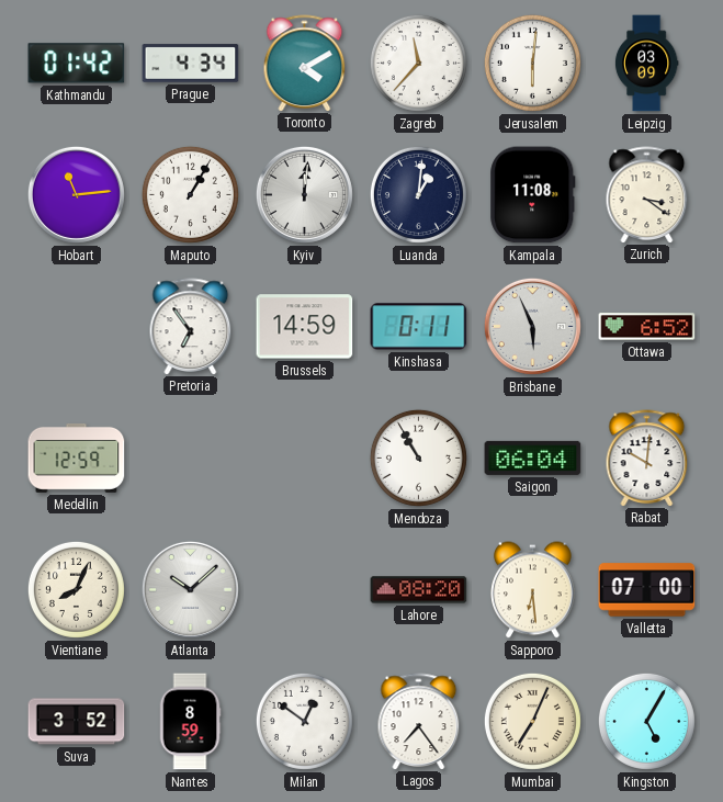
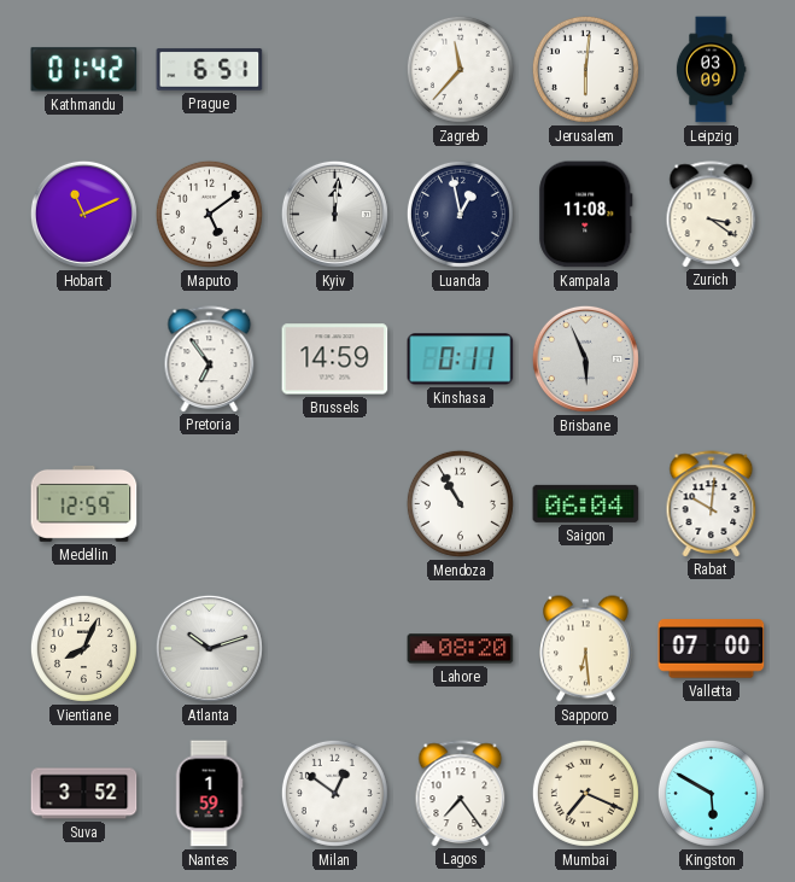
Prague: 4:34 -> 6:51
Toronto: 4:10 -> none
Hobart: 11:14 -> 11:11
Maputo: 1:05 -> 5:09
Luanda: 1:01 -> 12:58
Ottawa: 6:52 -> none
Atlanta: 10:08 -> 10:12
Nantes: 8:59 -> 1:59
Mumbai: 7:04 -> 7:19
Kingston: 5:05 -> 5:50
